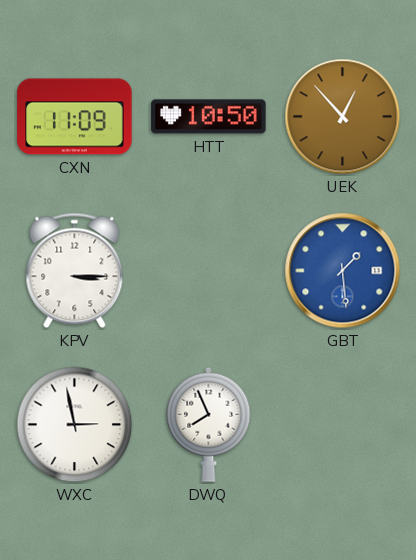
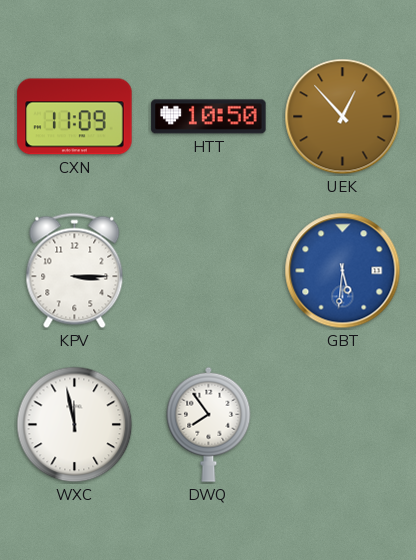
GBT: 1:29 -> 5:31
WXC: 2:58 -> 11:58
DWQ: 7:56 -> 7:54
